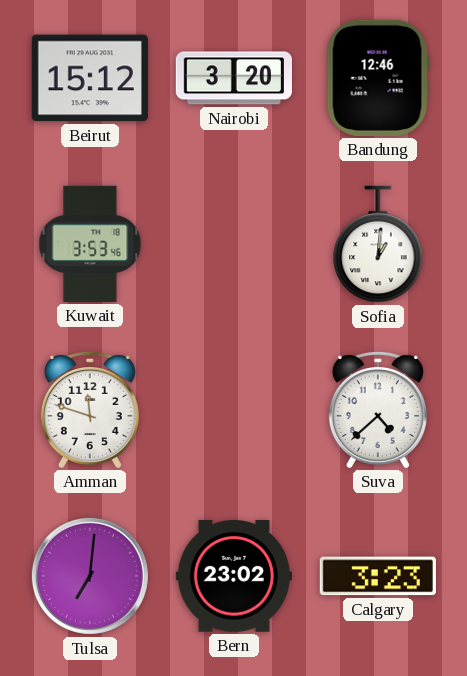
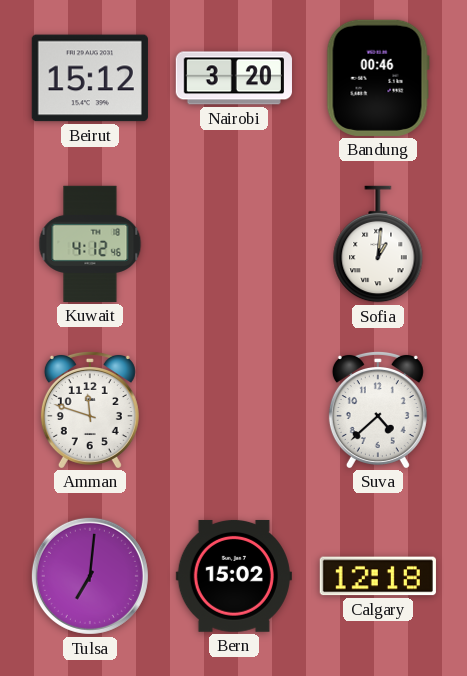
Bandung: 12:46 -> 00:46
Kuwait: 3:53 -> 4:12
Bern: 23:02 -> 15:02
Calgary: 3:23 -> 12:18
